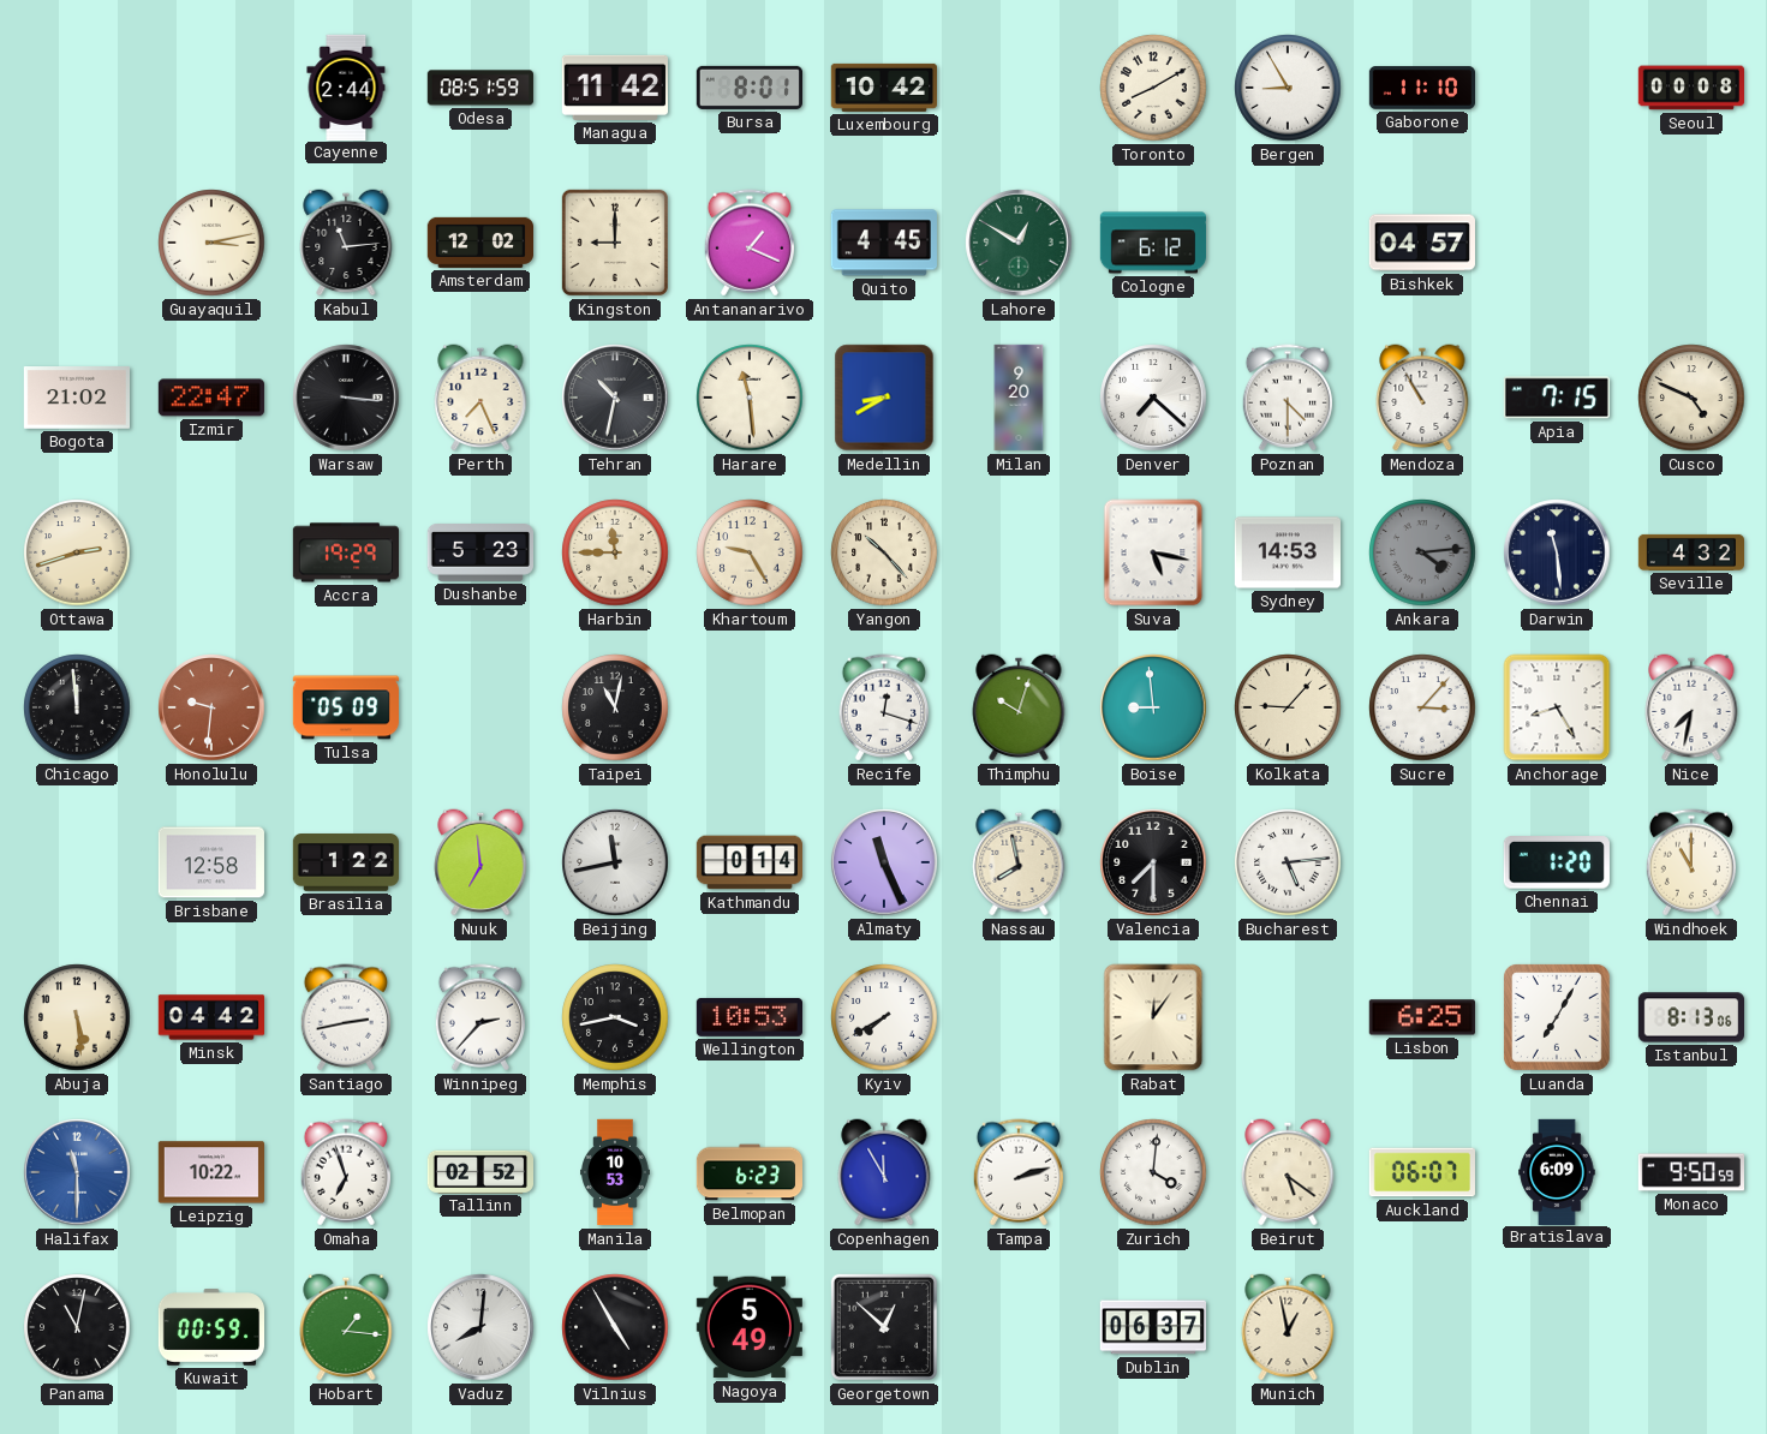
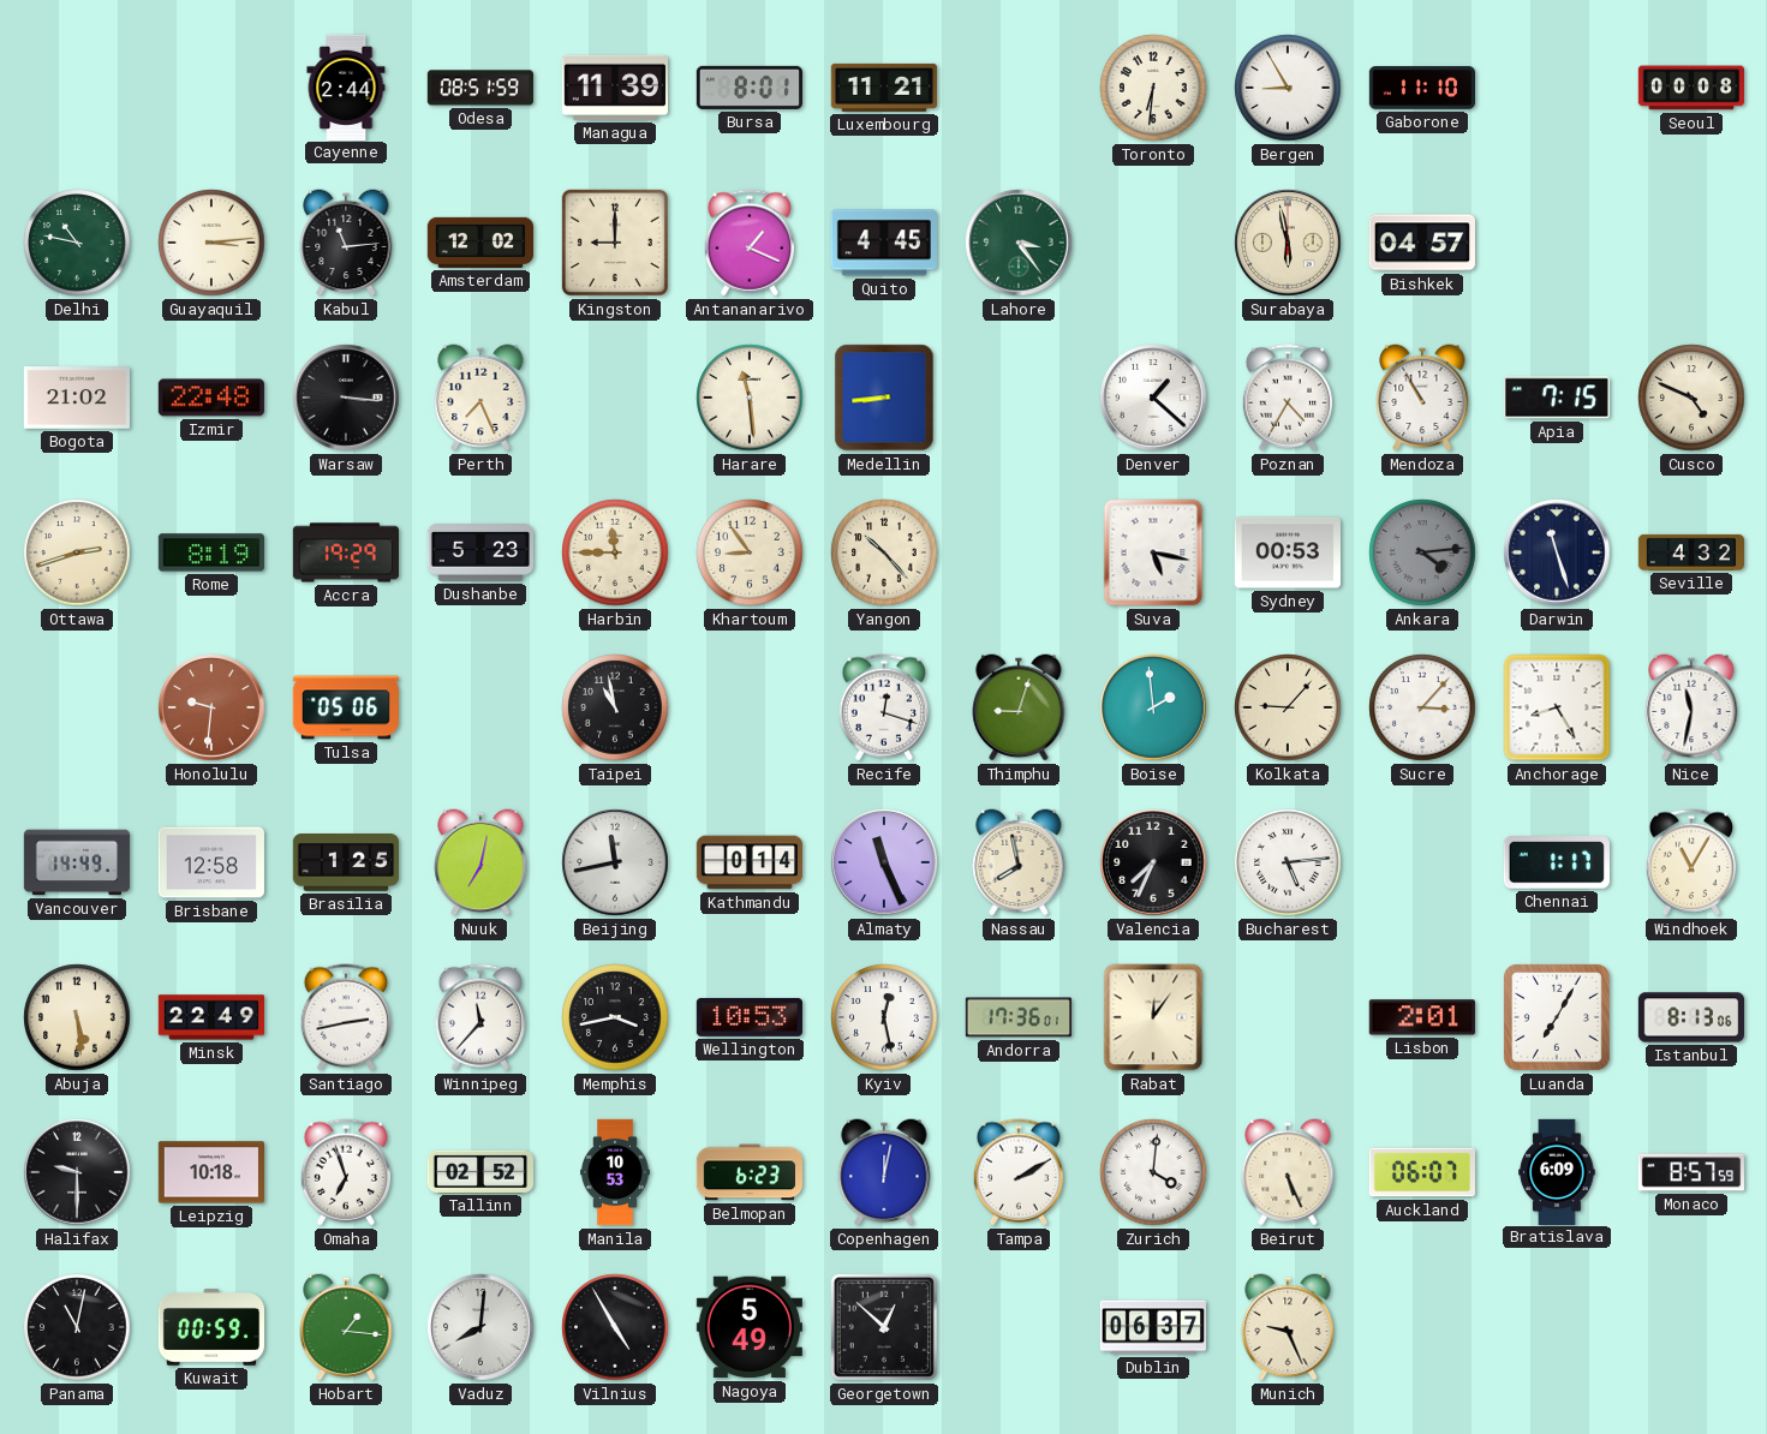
Managua: 11:42 -> 11:39
Luxembourg: 10:42 -> 11:21
Toronto: 8:10 -> 6:31
Delhi: none -> 10:47
Guayaquil: 3:13 -> 3:14
Lahore: 12:50 -> 3:24
Cologne: 6:12 -> none
Surabaya: none -> 5:58
Izmir: 22:47 -> 22:48
Tehran: 10:32 -> none
Medellin: 8:40 -> 8:44
Milan: 9:20 -> none
Denver: 7:22 -> 1:22
Poznan: 4:30 -> 4:35
Rome: none -> 8:19
Khartoum: 9:25 -> 8:54
Sydney: 14:53 -> 00:53
Darwin: 11:29 -> 11:27
Chicago: 11:59 -> none
Tulsa: 05:09 -> 05:06
Taipei: 11:02 -> 10:58
Thimphu: 10:03 -> 9:03
Boise: 8:59 -> 1:59
Nice: 7:32 -> 11:32
Vancouver: none -> 14:49
Brasilia: 1:22 -> 1:25
Nuuk: 6:59 -> 7:02
Valencia: 7:30 -> 7:34
Chennai: 1:20 -> 1:17
Windhoek: 11:00 -> 11:05
Minsk: 04:42 -> 22:49
Winnipeg: 2:37 -> 11:37
Kyiv: 7:40 -> 12:28
Andorra: none -> 17:36
Lisbon: 6:25 -> 2:01
Halifax: 11:30 -> 9:30
Halifax dial: blue -> black
Leipzig: 10:22 -> 10:18
Copenhagen: 11:55 -> 12:02
Tampa: 2:12 -> 2:10
Beirut: 5:21 -> 5:26
Monaco: 9:50 -> 8:57
Munich: 12:58 -> 9:26
